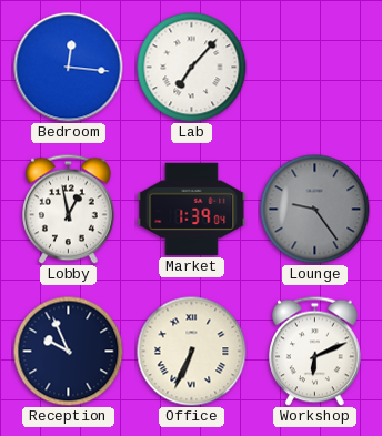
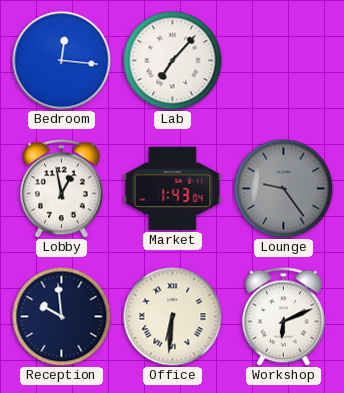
Market: 1:39 -> 1:43
Reception: 9:56 -> 9:59
Office: 6:34 -> 6:31
